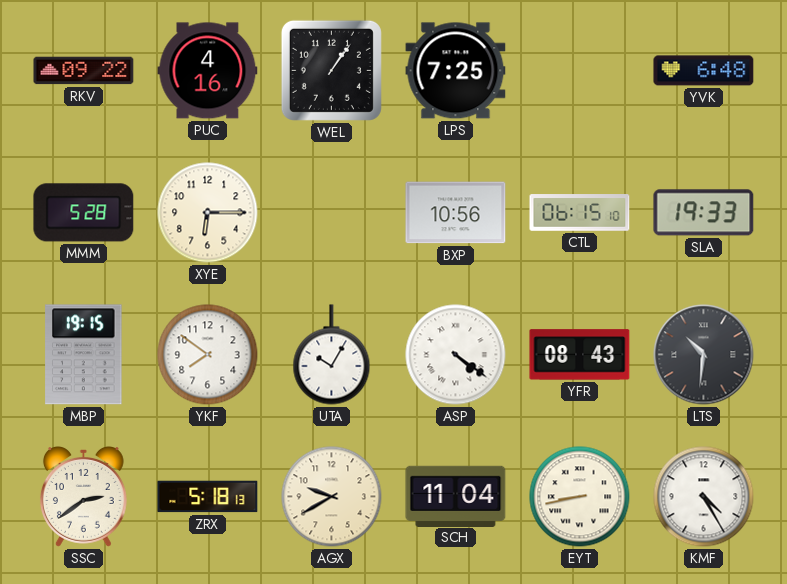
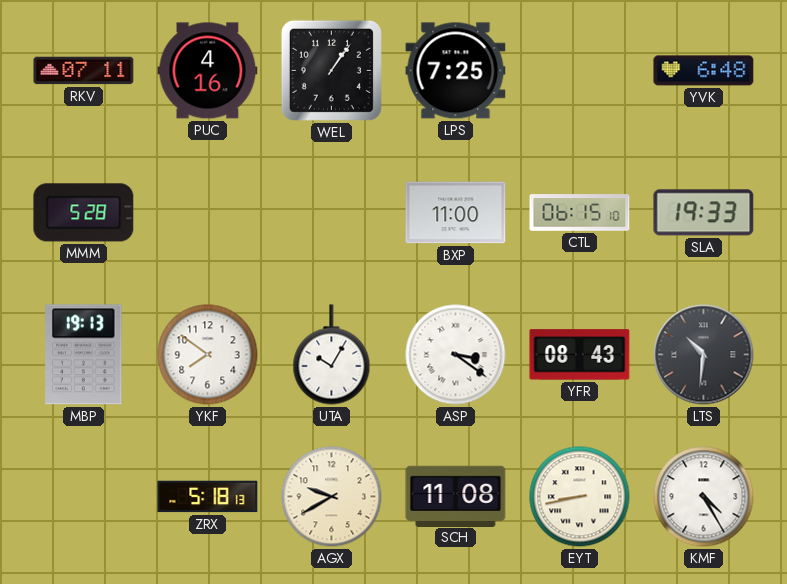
RKV: 09:22 -> 07:11
XYE: 6:15 -> none
BXP: 10:56 -> 11:00
MBP: 19:15 -> 19:13
ASP: 4:21 -> 3:21
SSC: 2:39 -> none
SCH: 11:04 -> 11:08
